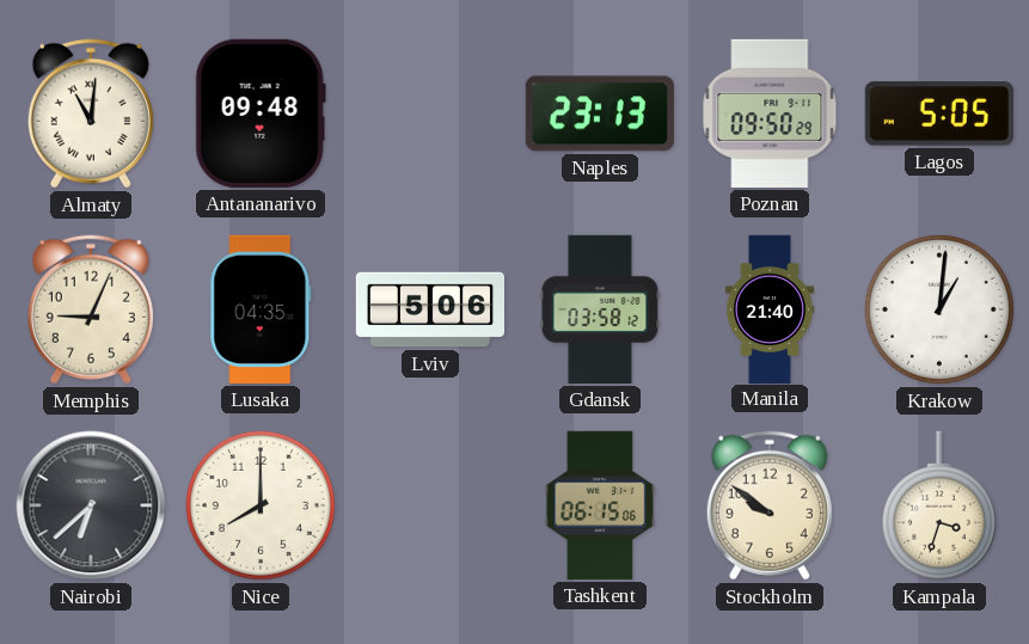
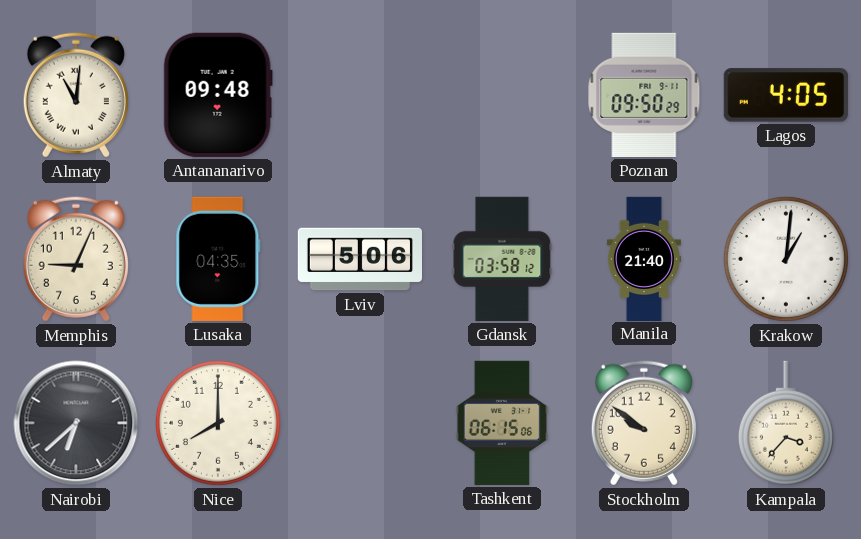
Naples: 23:13 -> none
Lagos: 5:05 -> 4:05
Kampala: 3:33 -> 3:37
